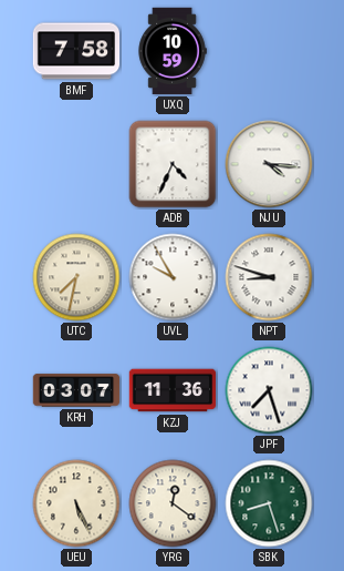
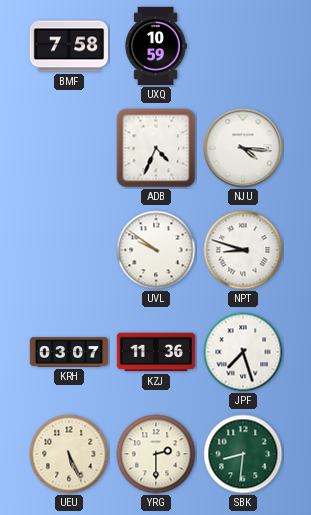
UTC: 7:32 -> none
UVL: 9:55 -> 9:51
YRG: 12:21 -> 2:30
SBK: 8:27 -> 8:31
